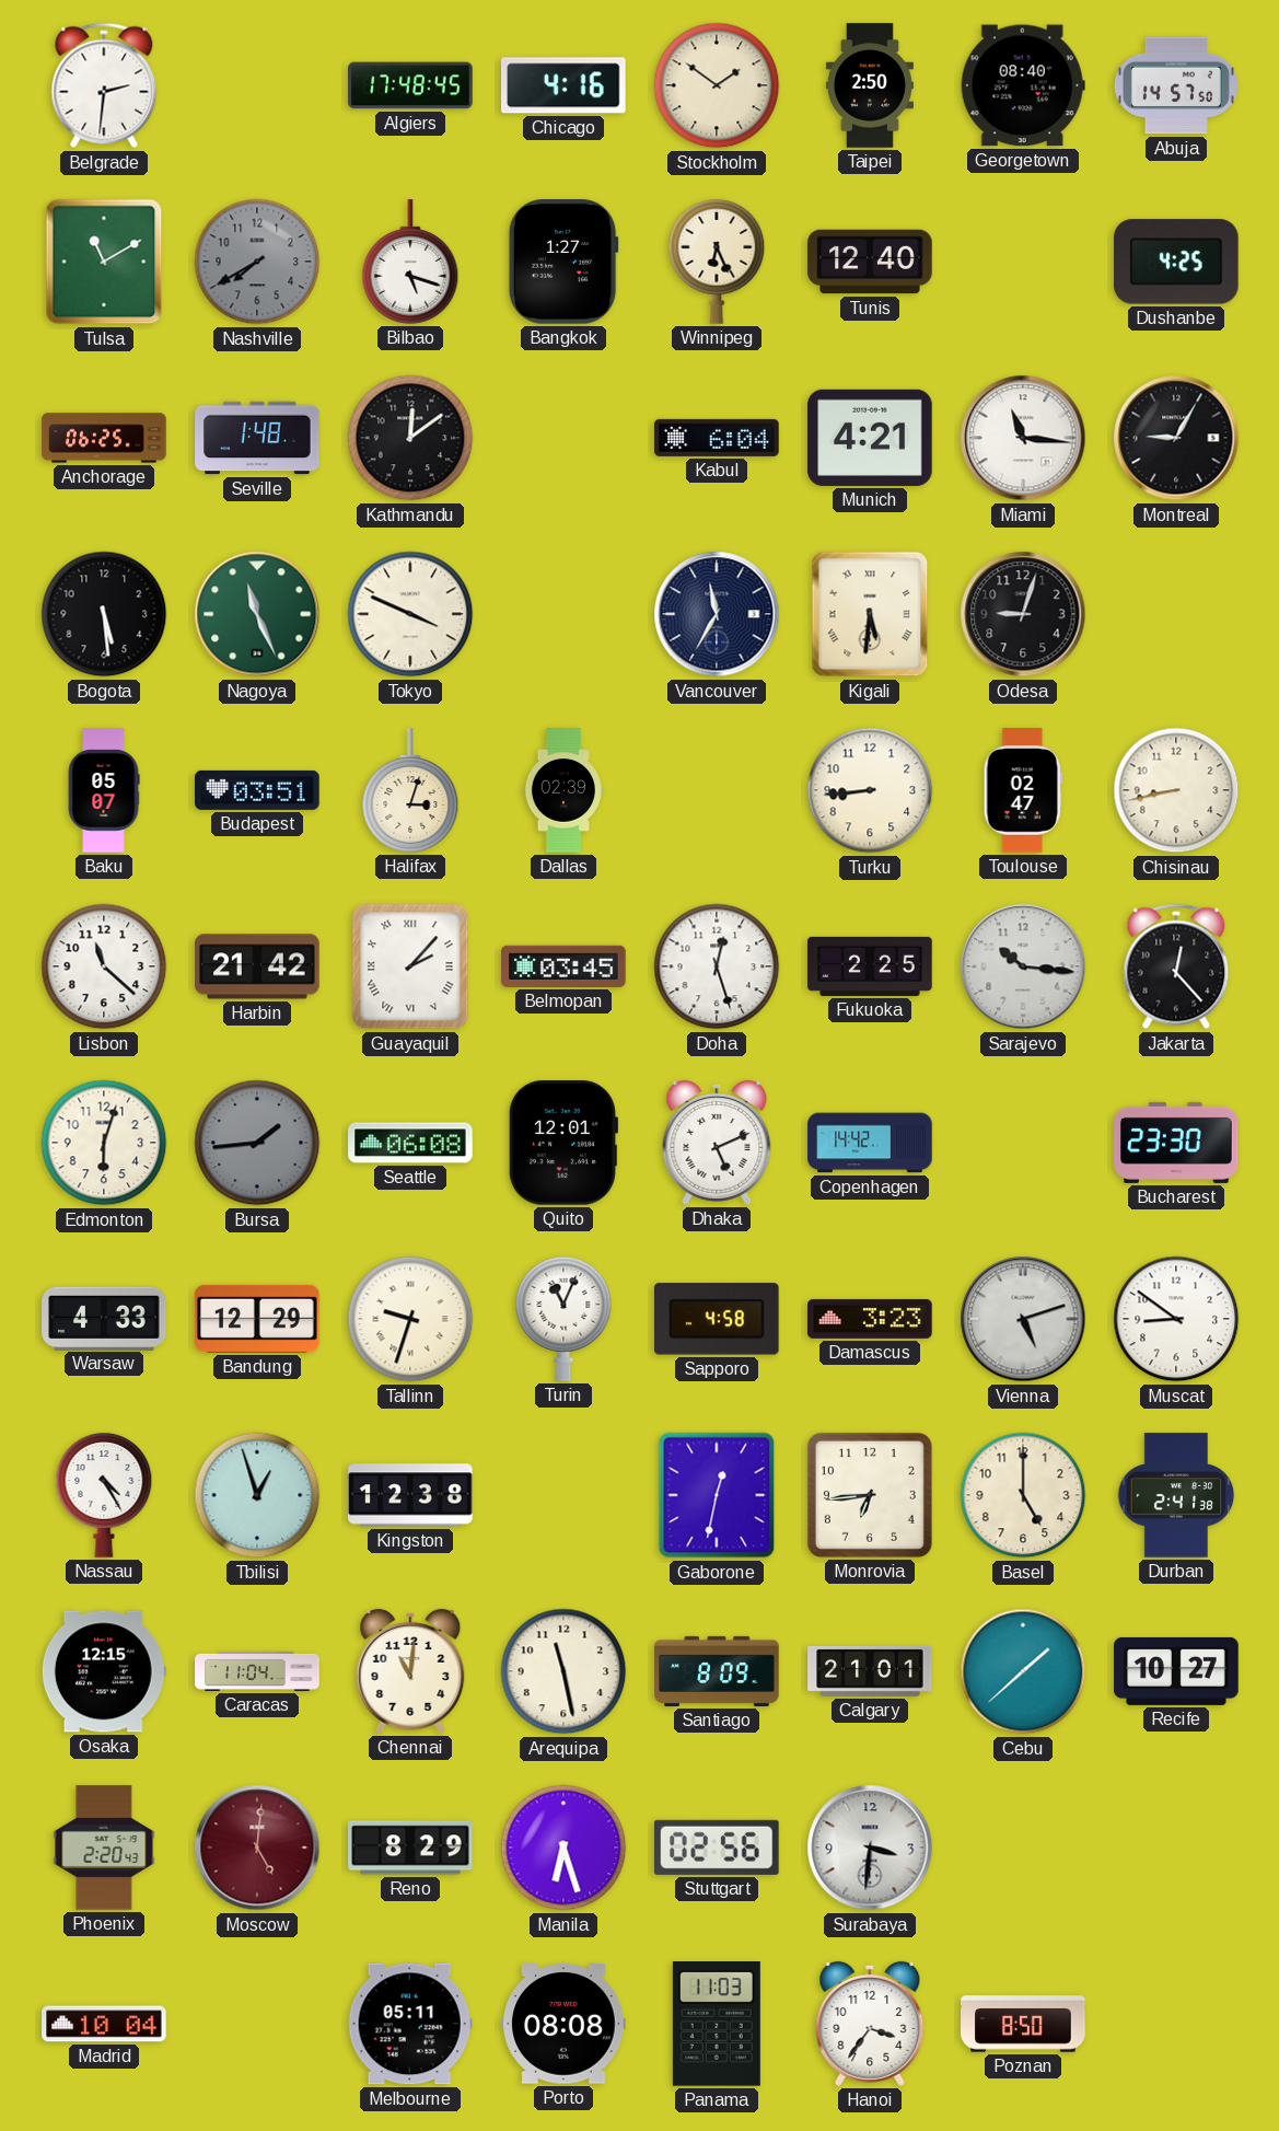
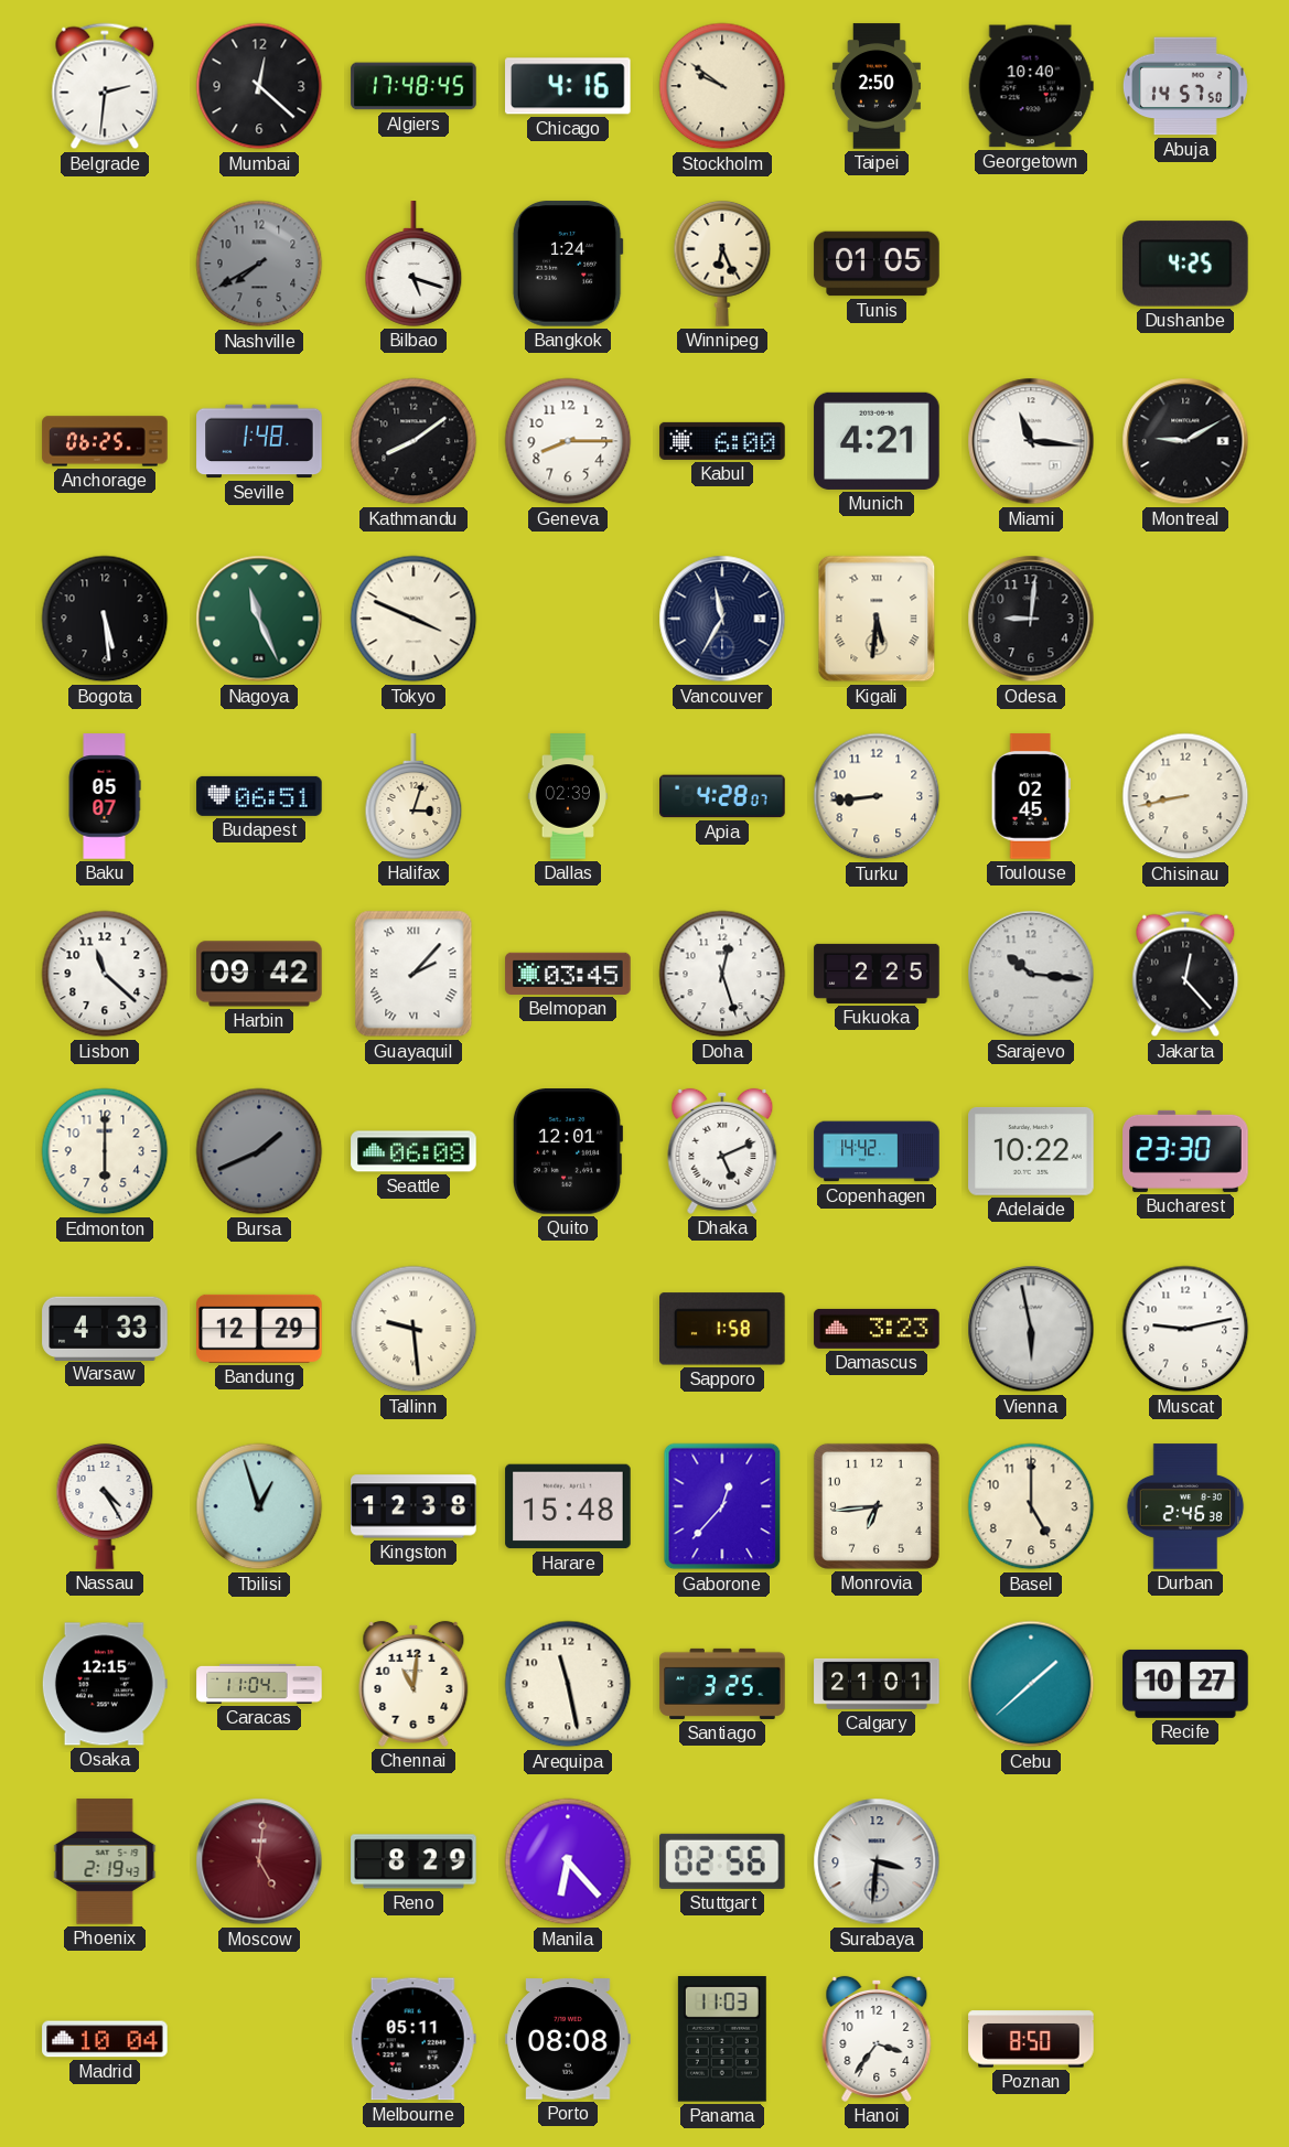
Mumbai: none -> 12:22
Stockholm: 1:51 -> 9:51
Georgetown: 08:40 -> 10:40
Tulsa: 11:10 -> none
Bangkok: 1:27 -> 1:24
Tunis: 12:40 -> 01:05
Kathmandu: 12:09 -> 8:09
Geneva: none -> 8:15
Kabul: 6:04 -> 6:00
Montreal: 9:05 -> 9:10
Odesa: 9:03 -> 9:01
Budapest: 03:51 -> 06:51
Apia: none -> 4:28
Toulouse: 02:47 -> 02:45
Harbin: 21:42 -> 09:42
Edmonton: 6:03 -> 6:00
Bursa: 1:44 -> 1:41
Adelaide: none -> 10:22
Tallinn: 9:33 -> 9:29
Turin: 11:04 -> none
Sapporo: 4:58 -> 1:58
Vienna: 5:12 -> 5:58
Muscat: 8:51 -> 9:13
Harare: none -> 15:48
Gaborone: 12:32 -> 12:37
Durban: 2:41 -> 2:46
Santiago: 8:09 -> 3:25
Phoenix: 2:20 -> 2:19
Manila: 6:27 -> 6:23
